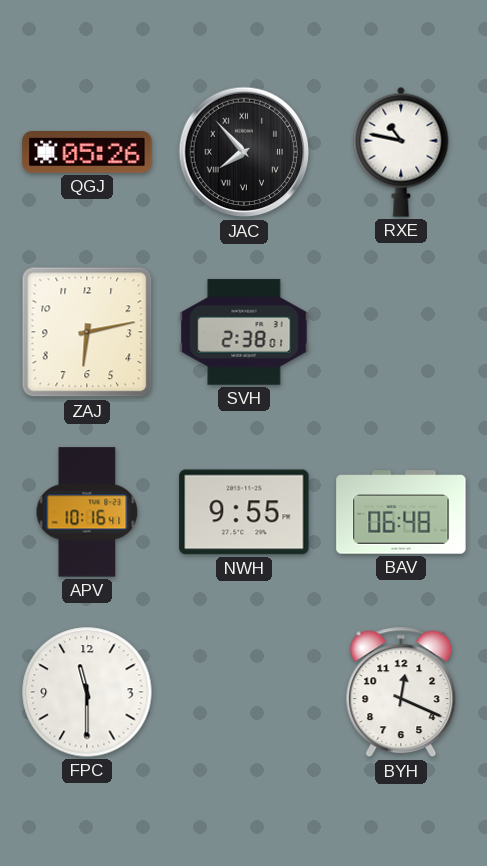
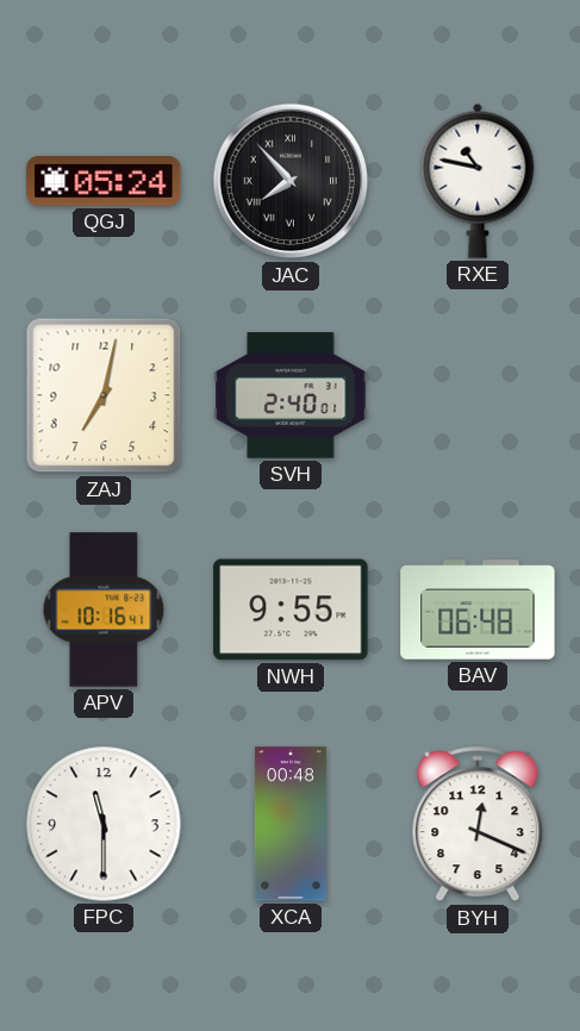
QGJ: 05:26 -> 05:24
ZAJ: 6:13 -> 7:02
SVH: 2:38 -> 2:40
XCA: none -> 00:48
